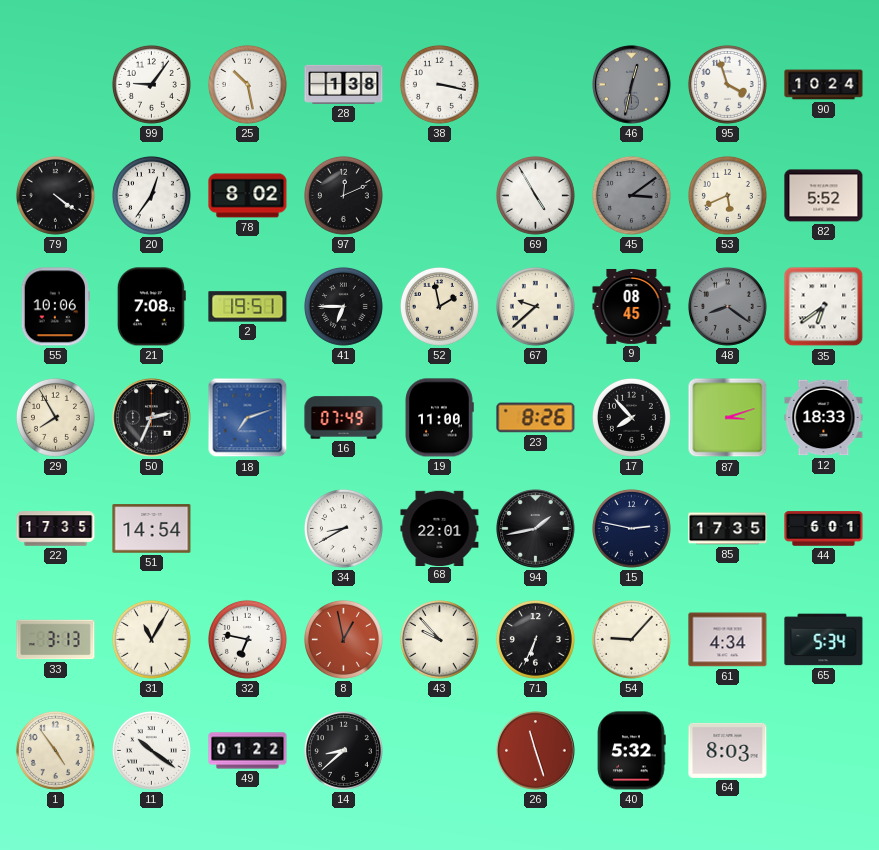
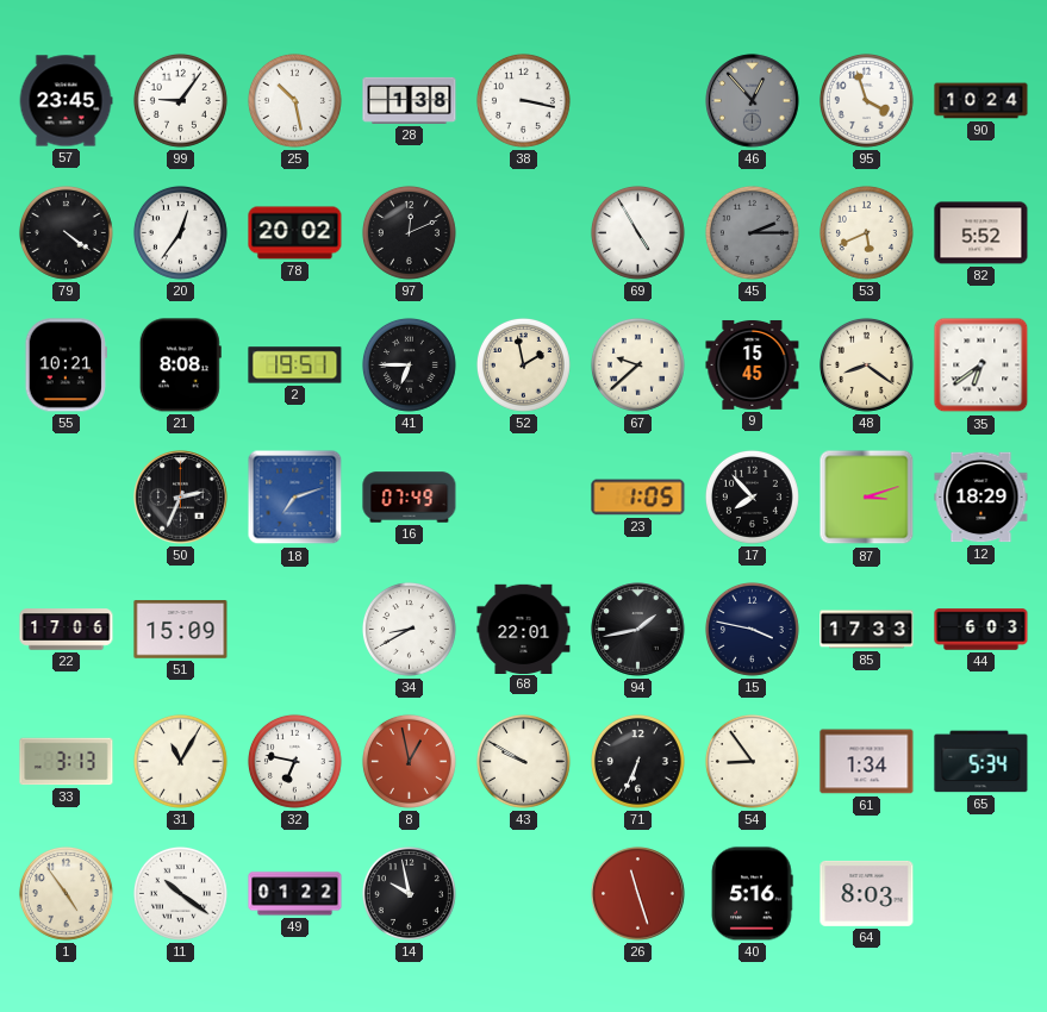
57: none -> 23:45
46: 12:32 -> 12:53
78: 8:02 -> 20:02
45: 3:09 -> 2:15
55: 10:06 -> 10:21
21: 7:08 -> 8:08
9: 08:45 -> 15:45
48 dial: grey -> cream
29: 7:55 -> none
19: 11:00 -> none
23: 8:26 -> 1:05
12: 18:33 -> 18:29
22: 17:35 -> 17:06
51: 14:54 -> 15:09
15: 2:47 -> 3:47
85: 17:35 -> 17:33
44: 6:01 -> 6:03
43: 9:53 -> 9:50
54: 9:07 -> 8:54
61: 4:34 -> 1:34
14: 8:38 -> 9:58
40: 5:32 -> 5:16
